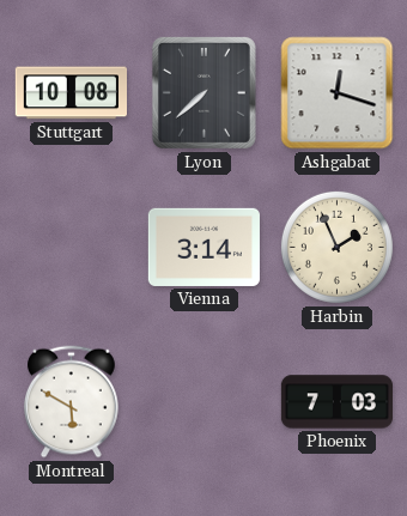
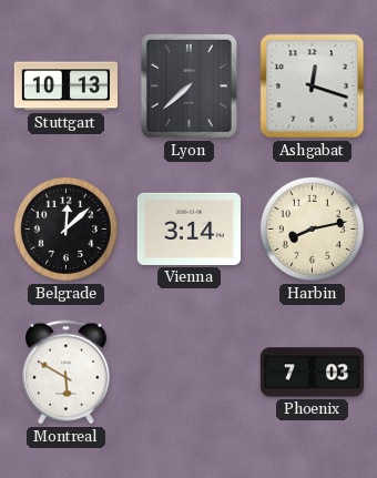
Stuttgart: 10:08 -> 10:13
Belgrade: none -> 12:08
Harbin: 1:56 -> 8:13
